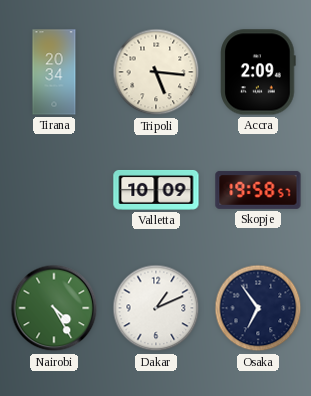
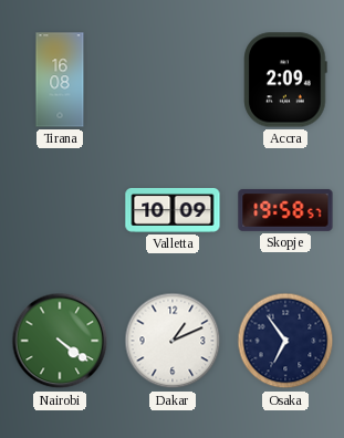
Tirana: 20:34 -> 16:08
Tripoli: 5:16 -> none
Nairobi: 4:25 -> 4:21
